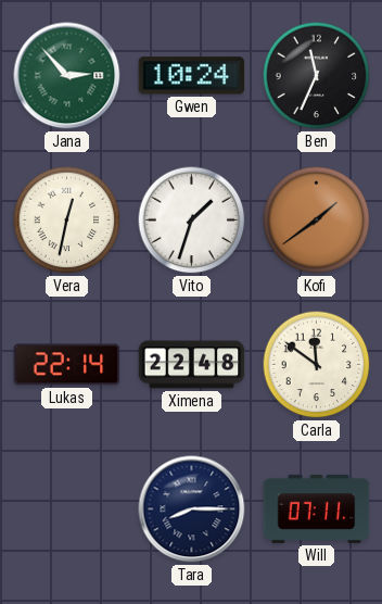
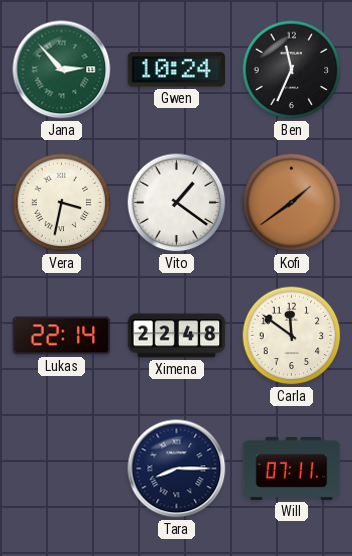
Vera: 12:32 -> 3:32
Vito: 1:33 -> 1:21
